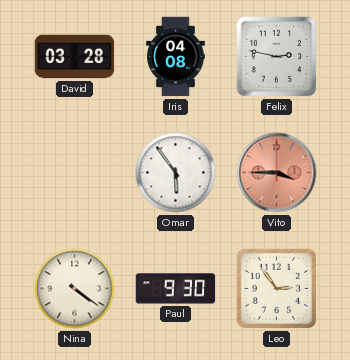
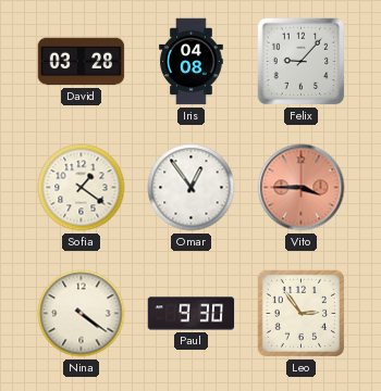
Felix: 2:47 -> 9:07
Sofia: none -> 1:21
Omar: 5:54 -> 12:54
